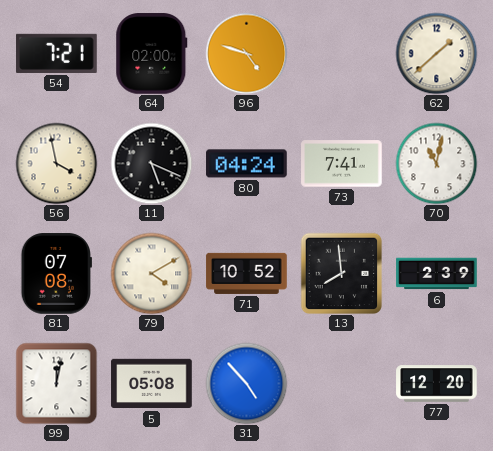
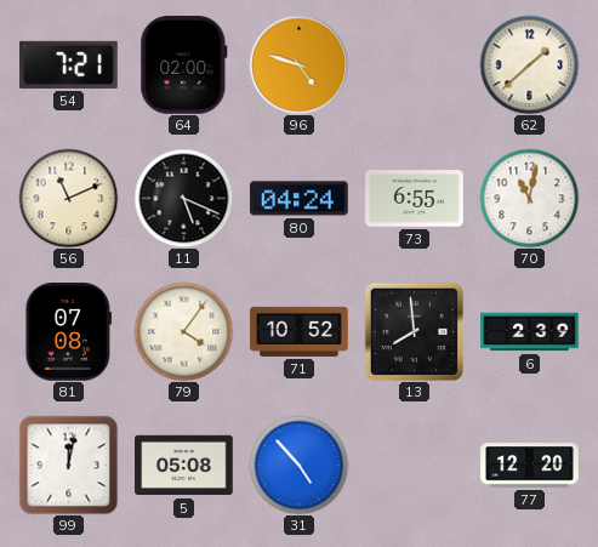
56: 3:58 -> 11:11
73: 7:41 -> 6:55
79: 4:10 -> 4:06
